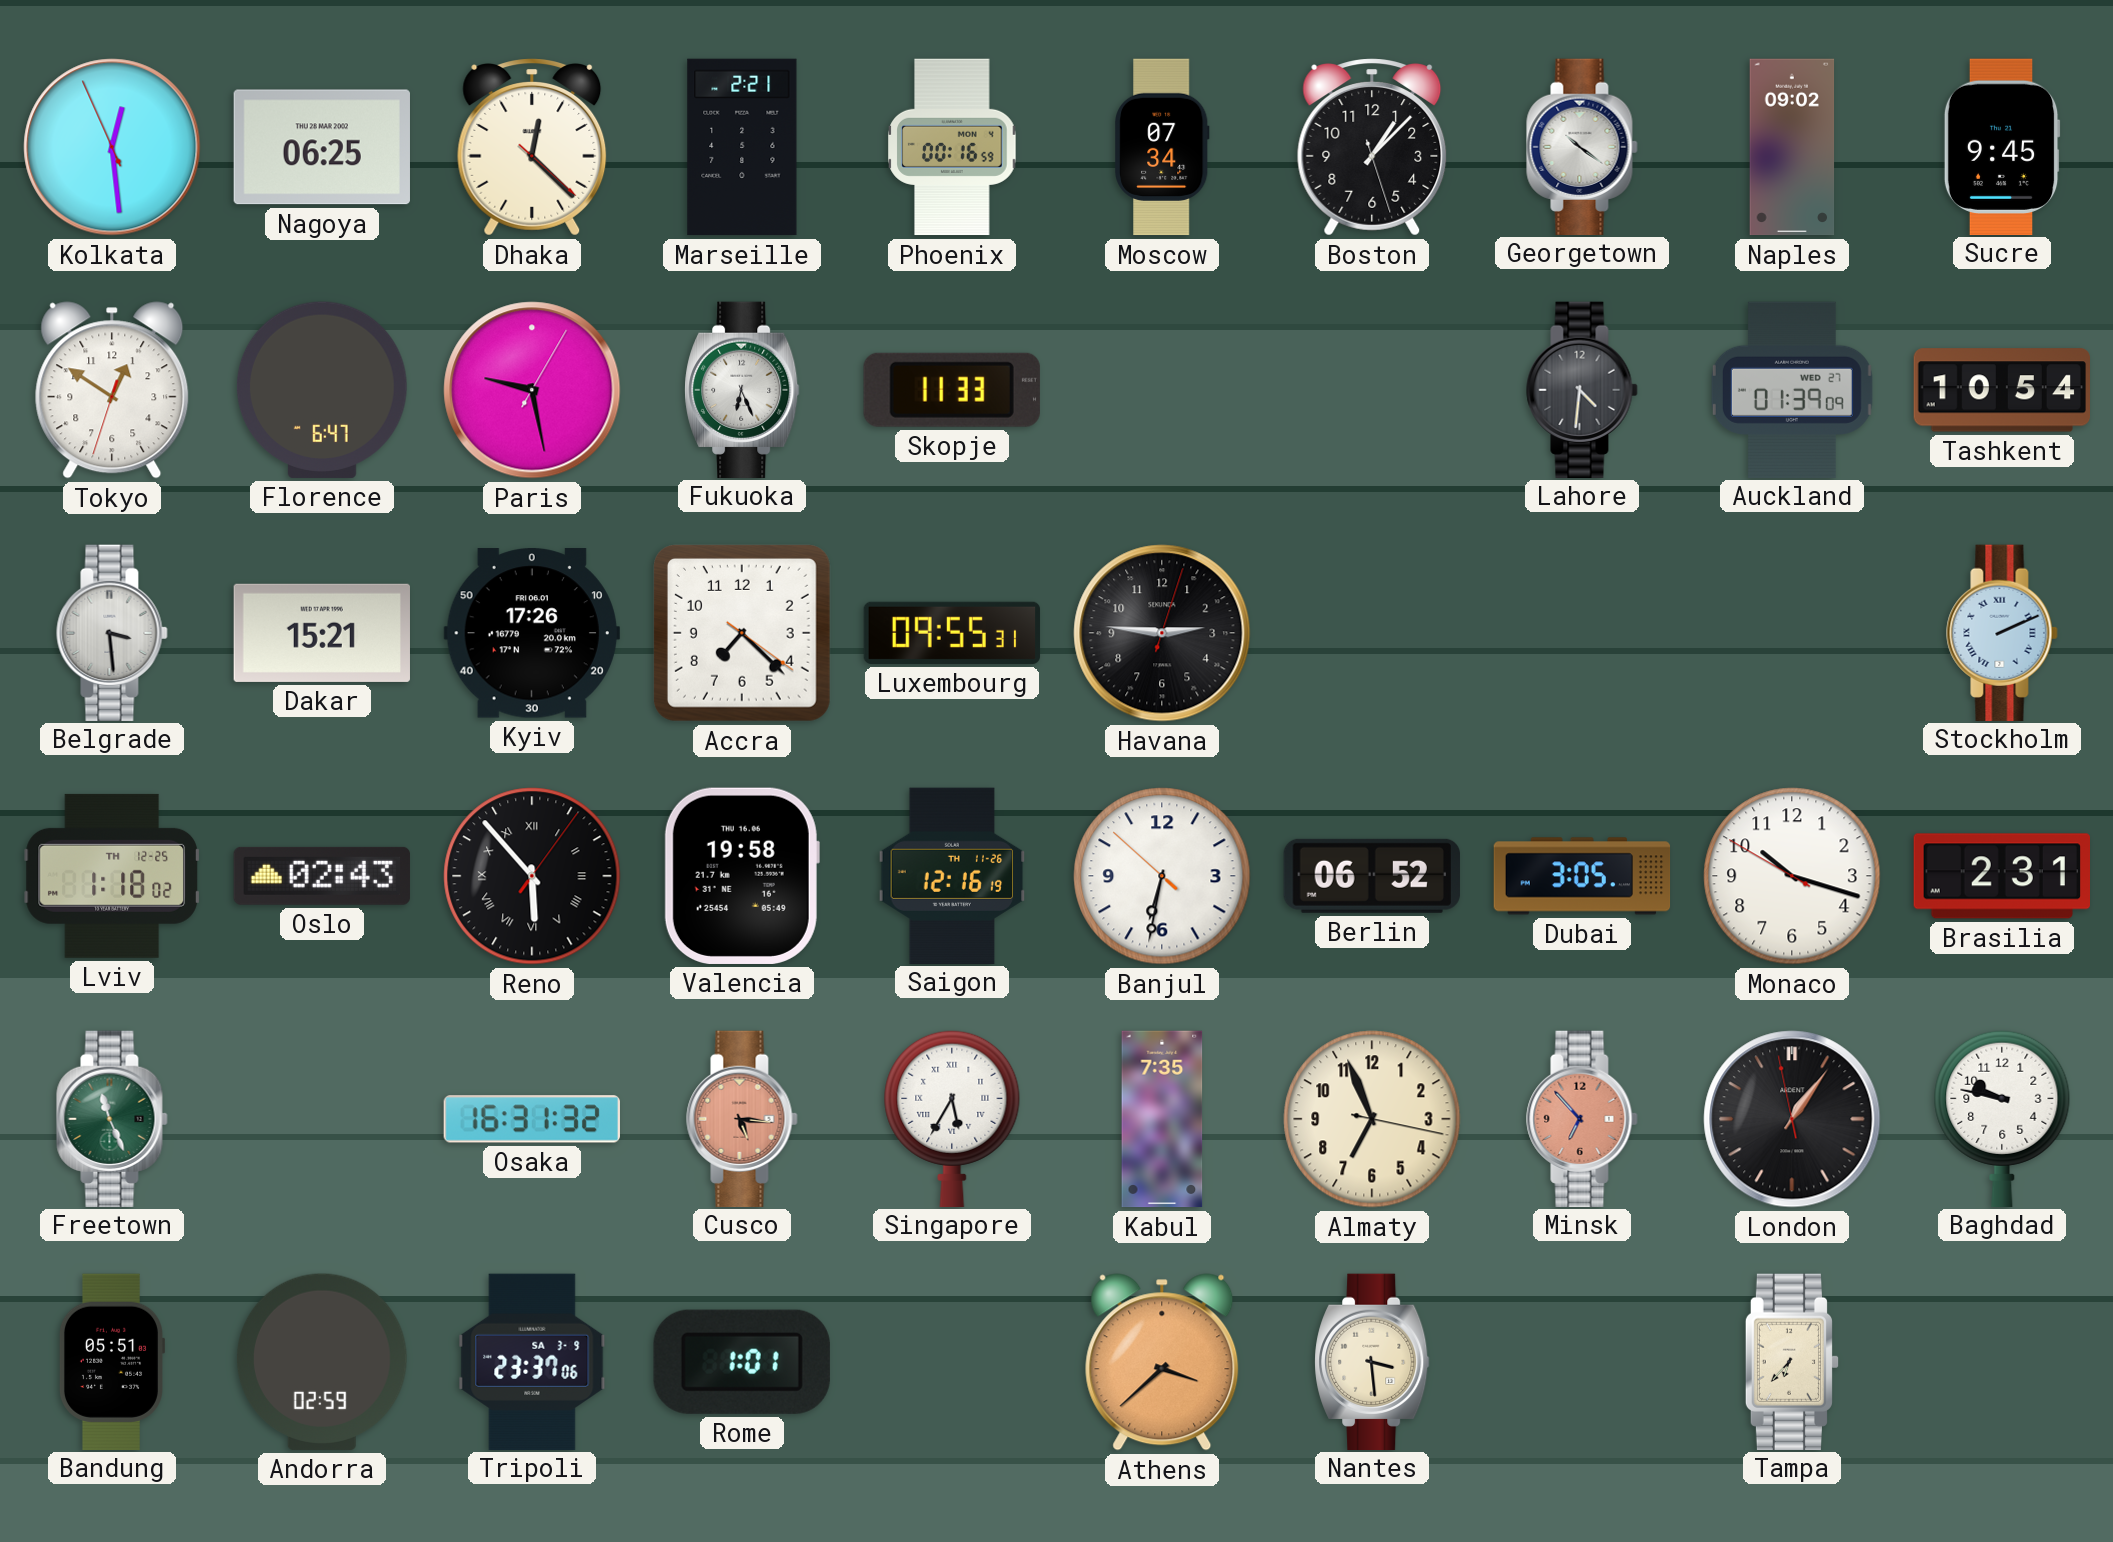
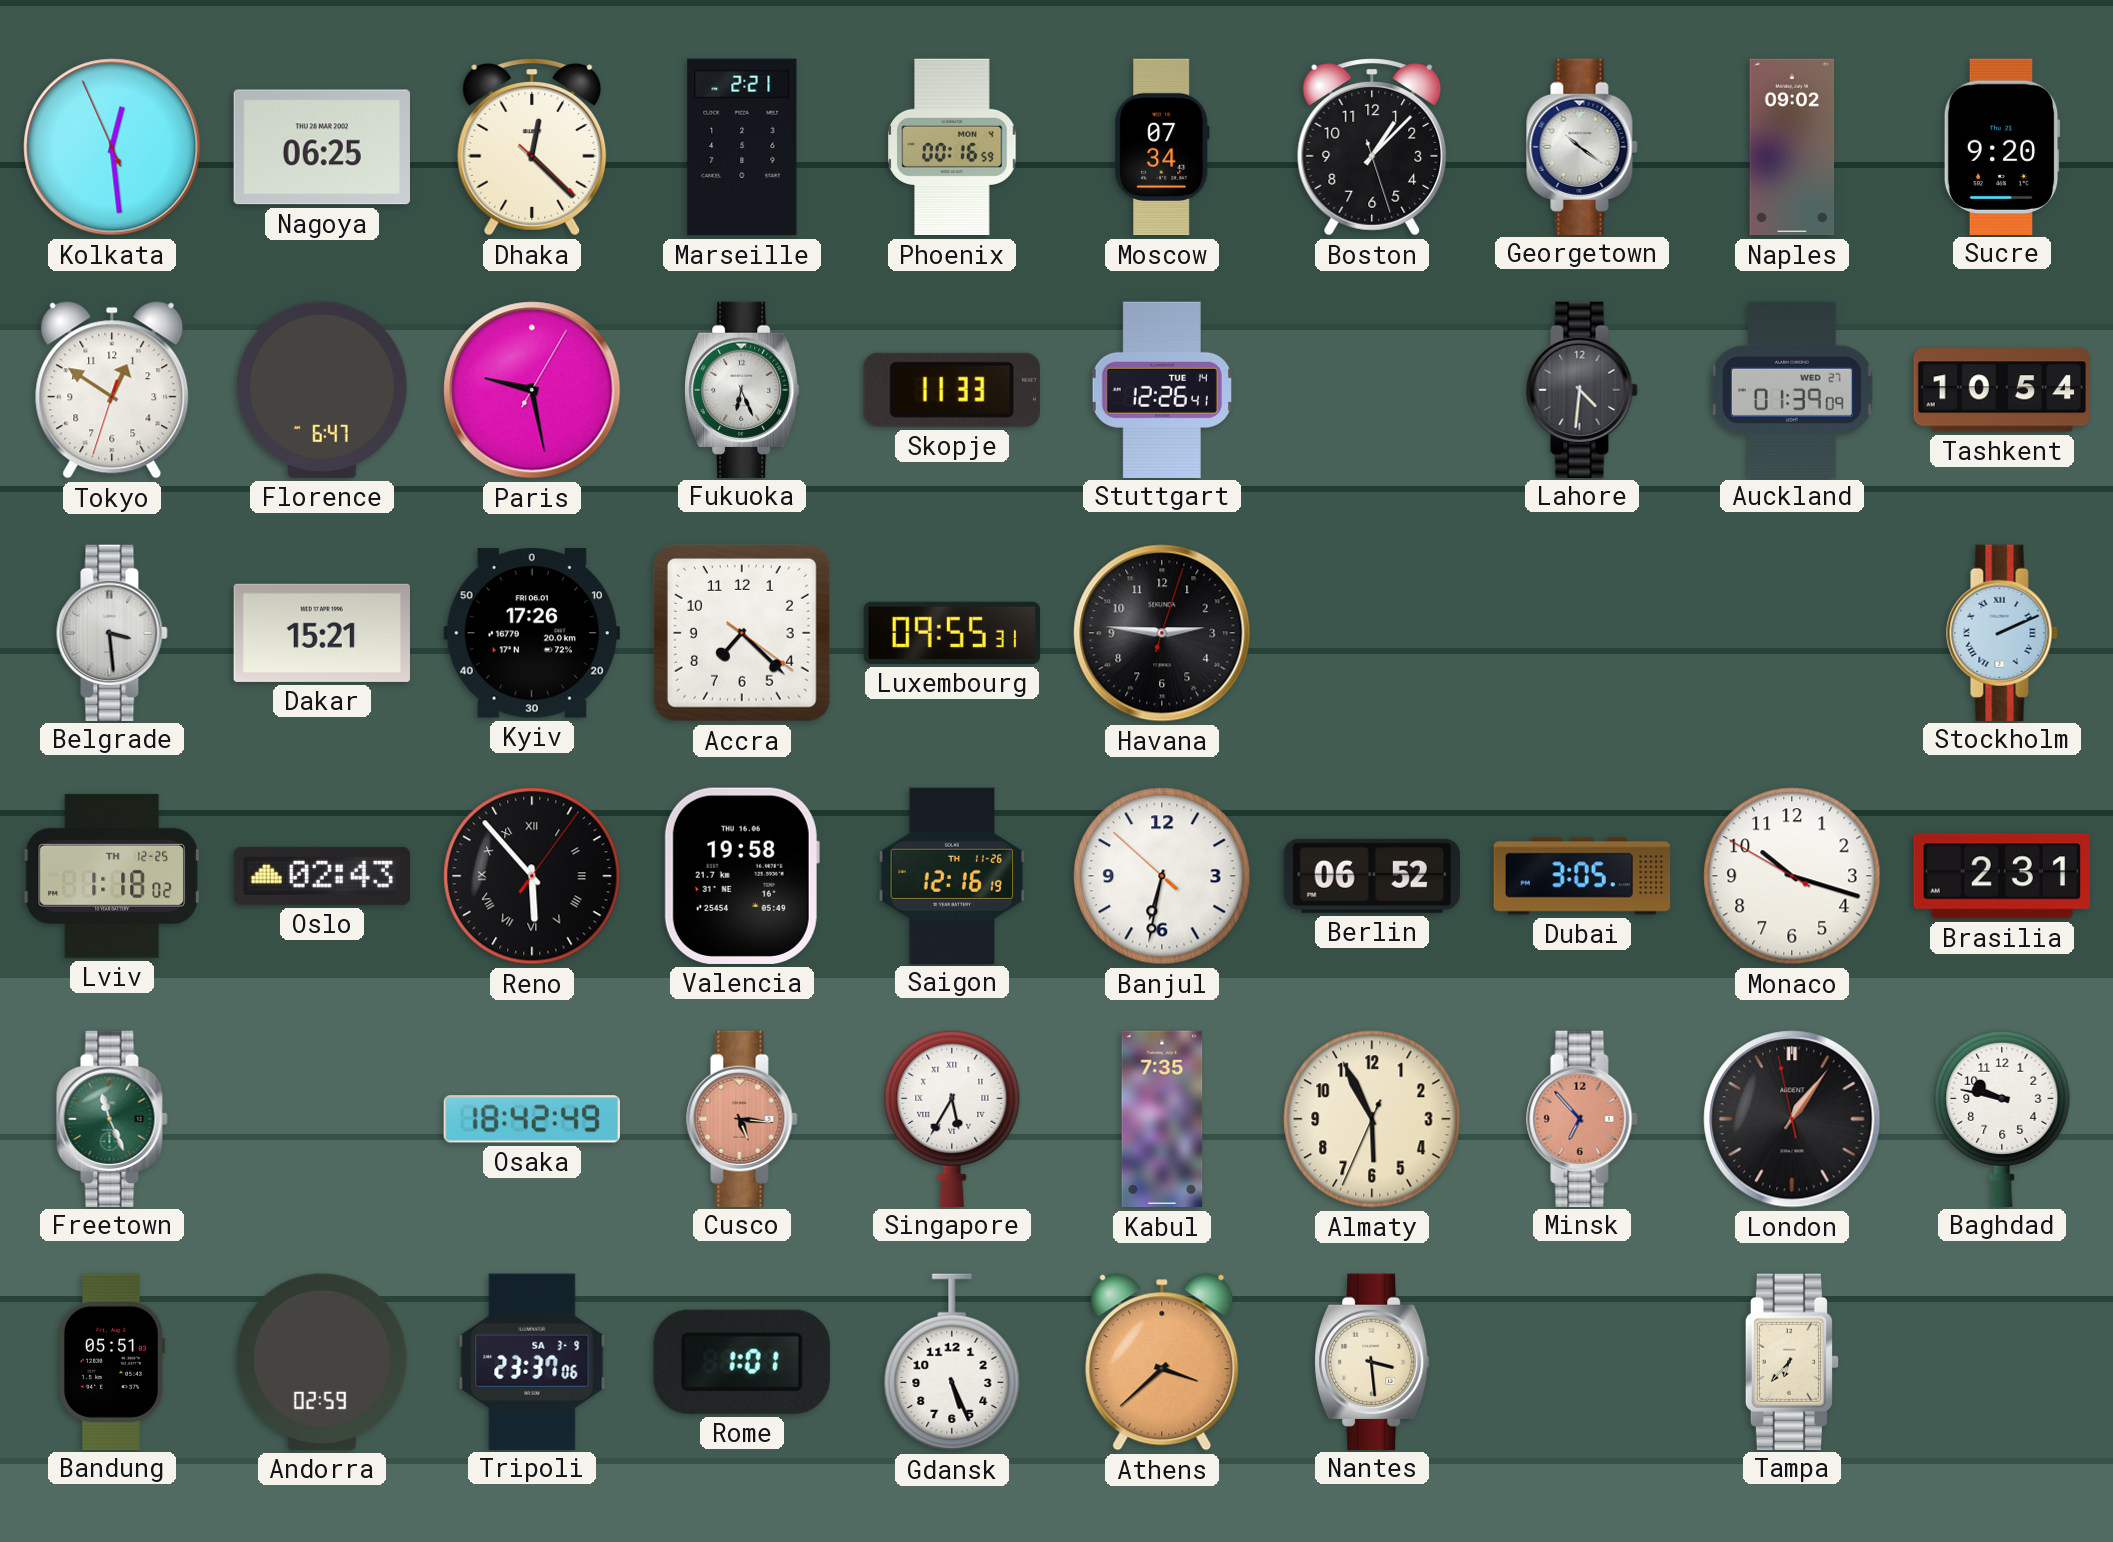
Sucre: 9:45 -> 9:20
Stuttgart: none -> 12:26
Osaka: 16:31 -> 18:42
Almaty: 6:56 -> 5:55
Gdansk: none -> 5:26
